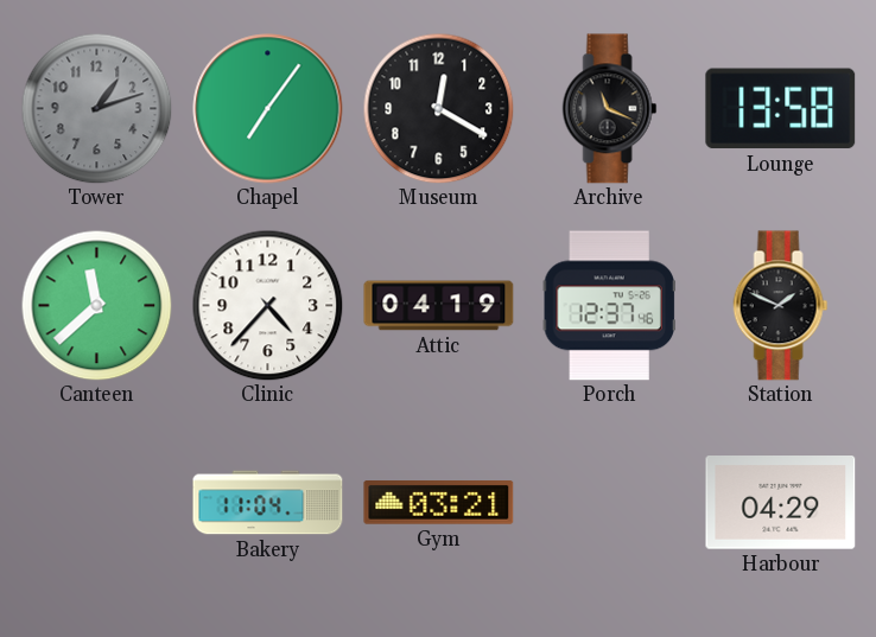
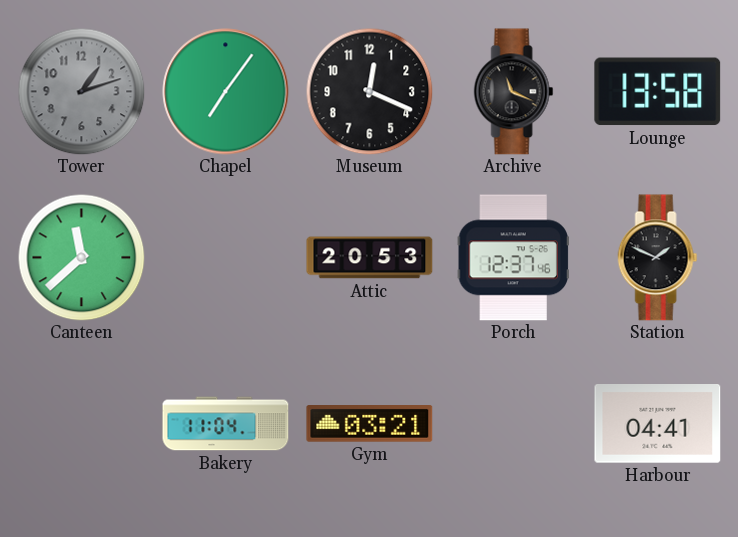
Museum: 12:20 -> 12:19
Clinic: 4:37 -> none
Attic: 04:19 -> 20:53
Harbour: 04:29 -> 04:41
